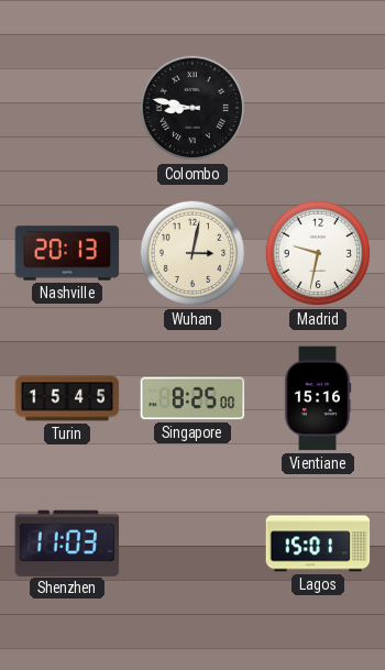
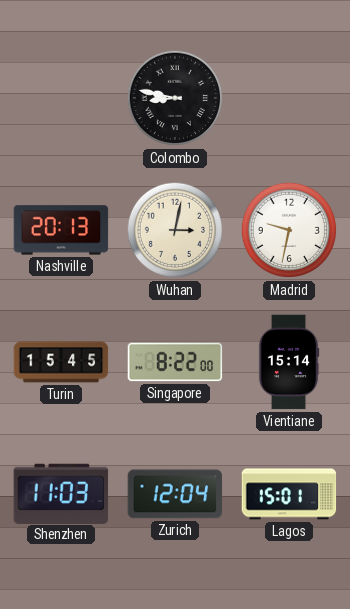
Singapore: 8:25 -> 8:22
Vientiane: 15:16 -> 15:14
Zurich: none -> 12:04
